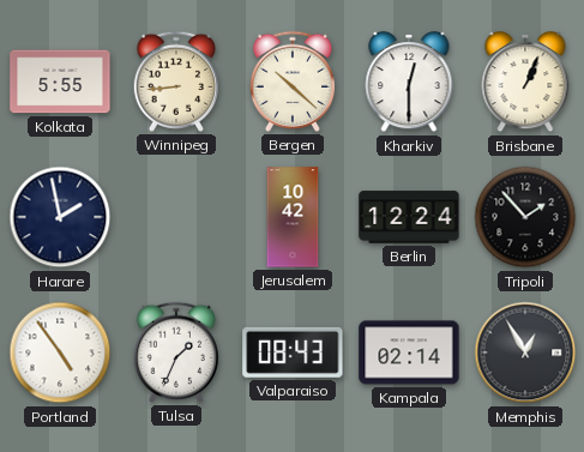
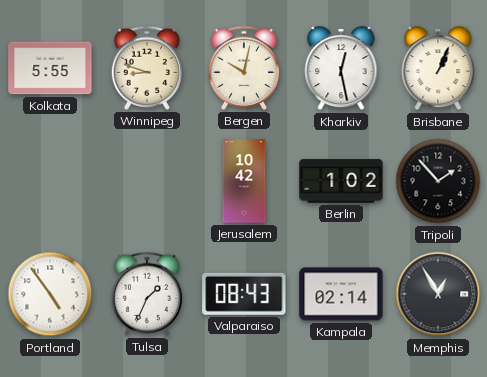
Winnipeg: 8:44 -> 8:48
Bergen: 10:22 -> 10:02
Kharkiv: 12:30 -> 12:28
Harare: 1:58 -> none
Berlin: 12:24 -> 1:02
